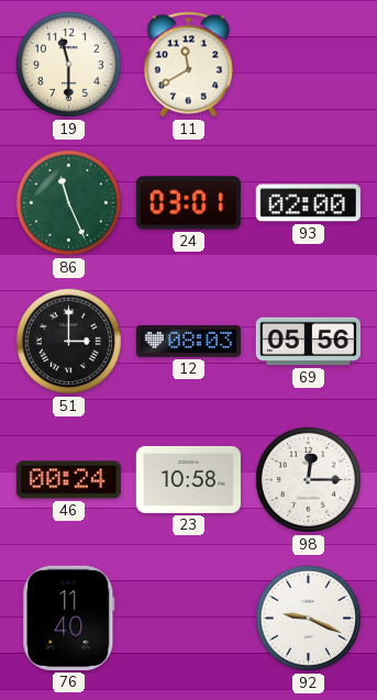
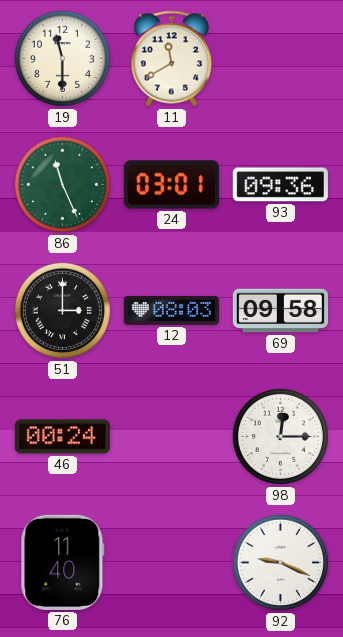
93: 02:00 -> 09:36
69: 05:56 -> 09:58
23: 10:58 -> none
